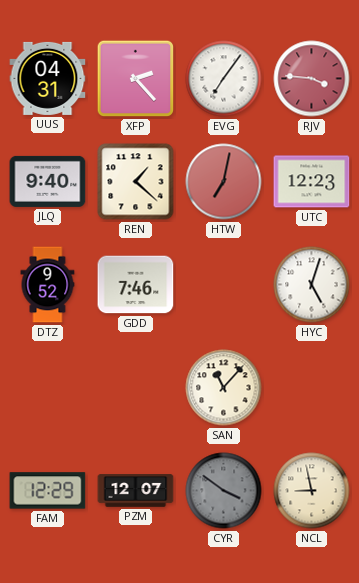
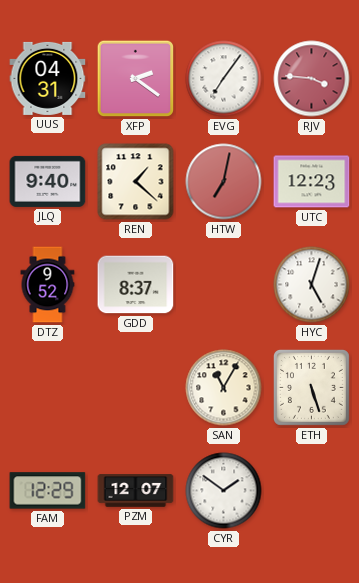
XFP: 2:23 -> 2:21
GDD: 7:46 -> 8:37
SAN: 11:07 -> 11:05
ETH: none -> 5:27
CYR: 3:51 -> 1:51
CYR dial: grey -> white
NCL: 8:58 -> none
